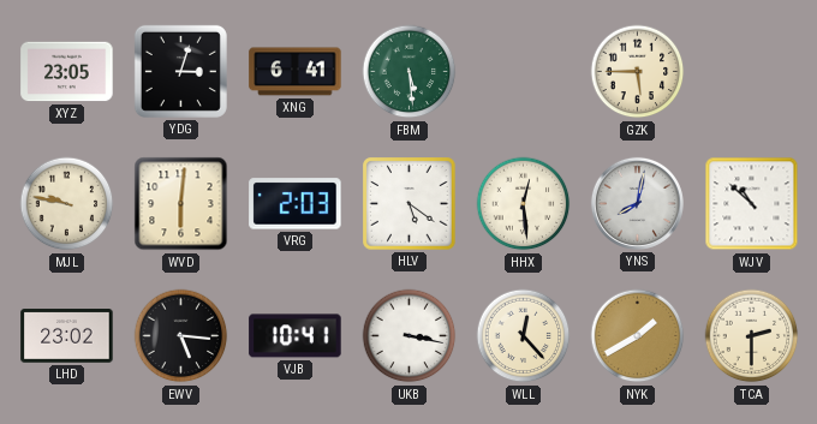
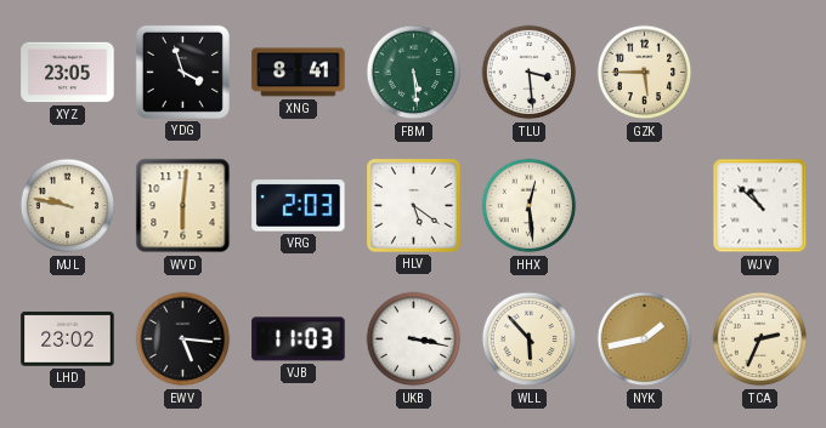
YDG: 3:03 -> 3:57
XNG: 6:41 -> 8:41
TLU: none -> 3:29
YNS: 8:02 -> none
VJB: 10:41 -> 11:03
WLL: 12:23 -> 5:53
NYK: 1:40 -> 1:43
TCA: 2:30 -> 2:34
